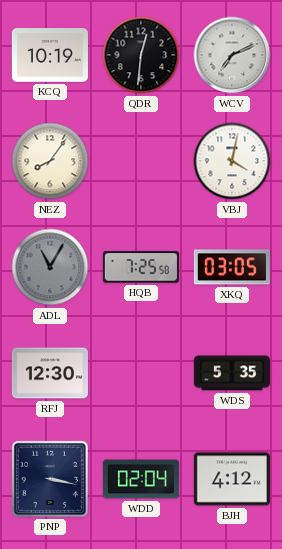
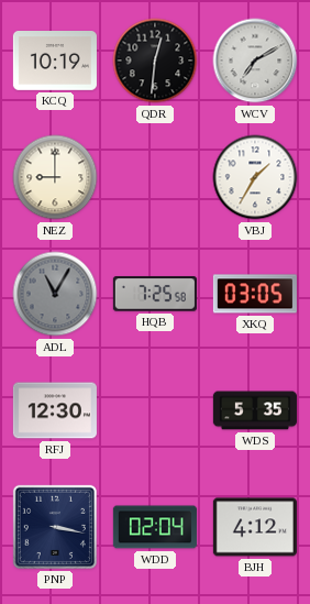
WCV: 7:11 -> 7:10
NEZ: 8:06 -> 9:00
VBJ: 4:02 -> 1:35
